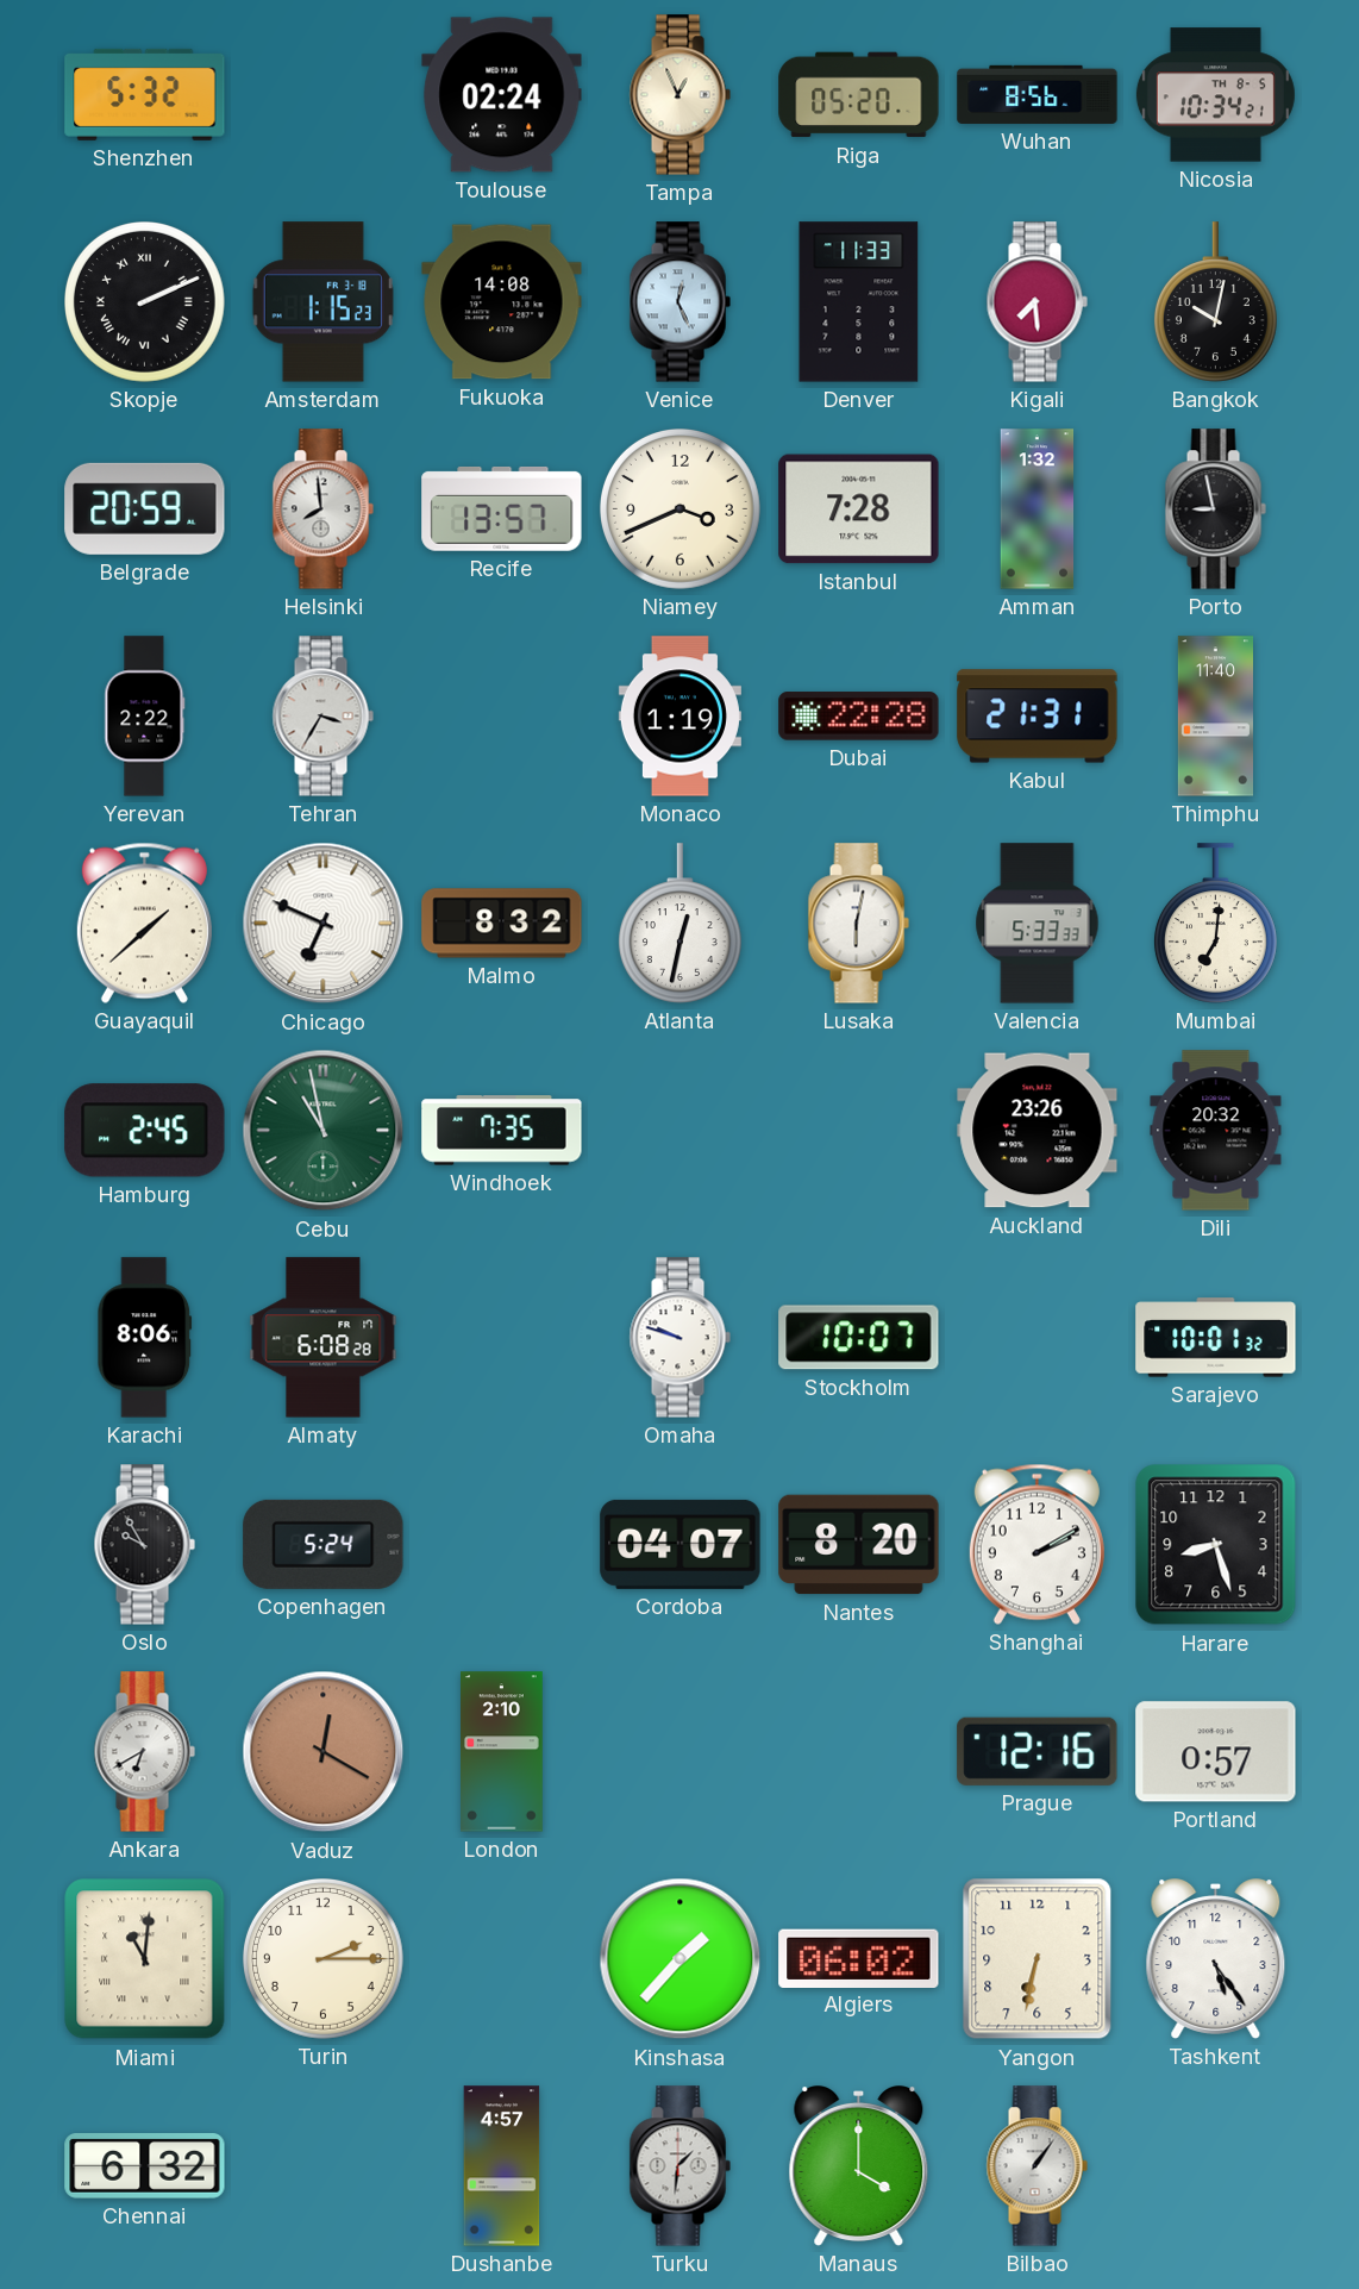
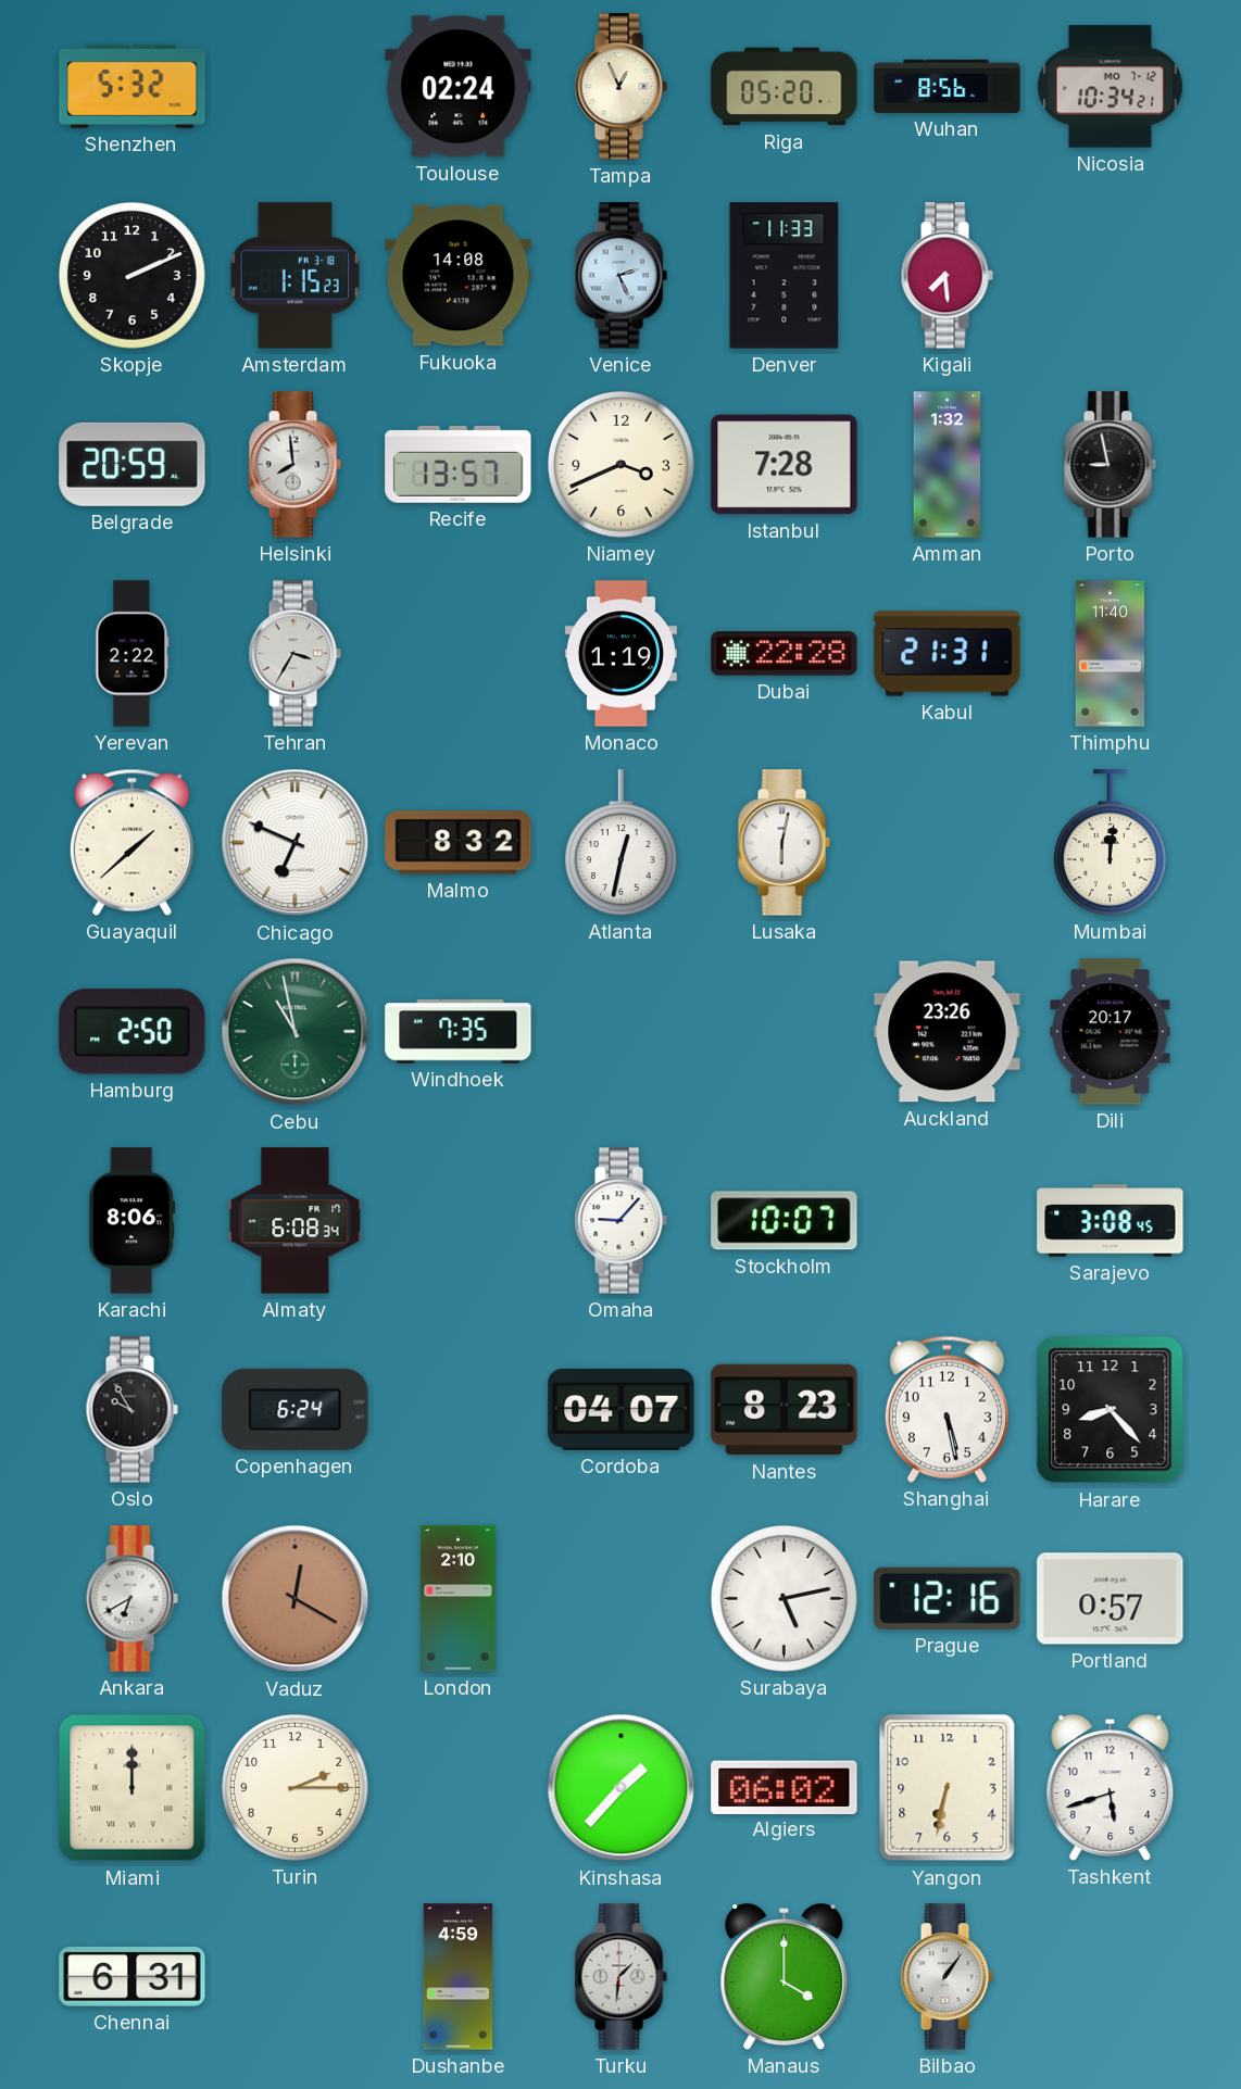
Nicosia date: TH 8-5 -> MO 7-12
Skopje numerals: Roman -> Arabic
Venice: 12:26 -> 2:26
Bangkok: 10:02 -> none
Valencia: 5:33 -> none
Mumbai: 7:01 -> 12:01
Hamburg: 2:45 -> 2:50
Dili: 20:32 -> 20:17
Almaty: 6:08:28 -> 6:08:34
Omaha: 9:48 -> 9:07
Sarajevo: 10:01 -> 3:08
Copenhagen: 5:24 -> 6:24
Nantes: 8:20 -> 8:23
Shanghai: 2:10 -> 5:28
Harare: 8:27 -> 8:23
Surabaya: none -> 5:13
Miami: 11:01 -> 12:00
Tashkent: 5:24 -> 5:42
Chennai: 6:32 -> 6:31
Dushanbe: 4:57 -> 4:59
